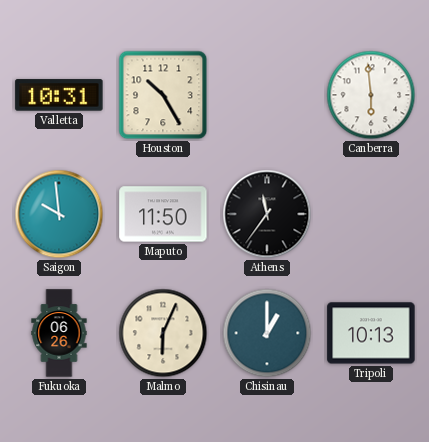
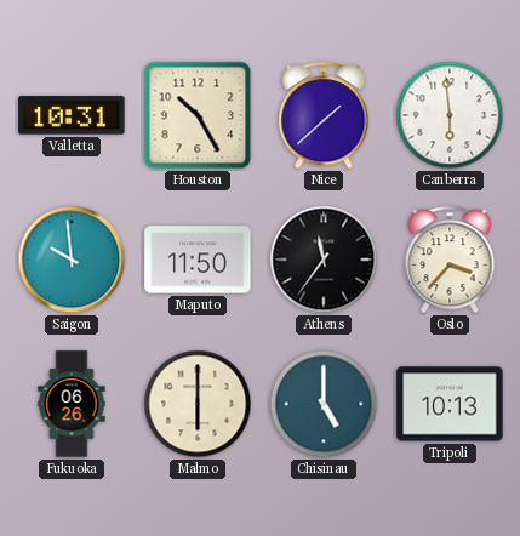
Nice: none -> 1:38
Oslo: none -> 3:37
Malmo: 6:04 -> 6:00
Chisinau: 1:00 -> 5:00
